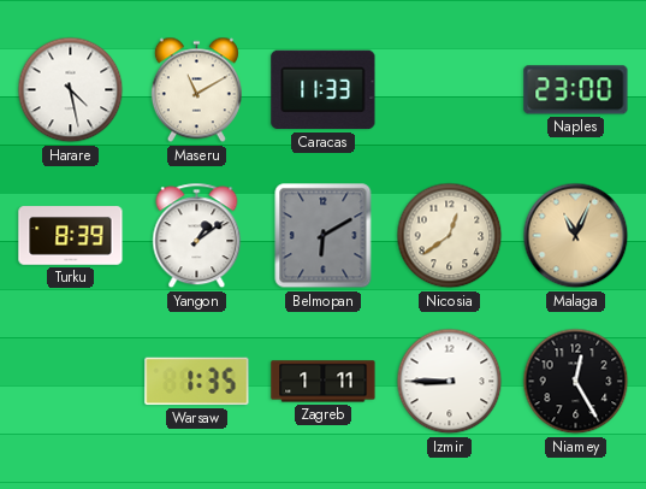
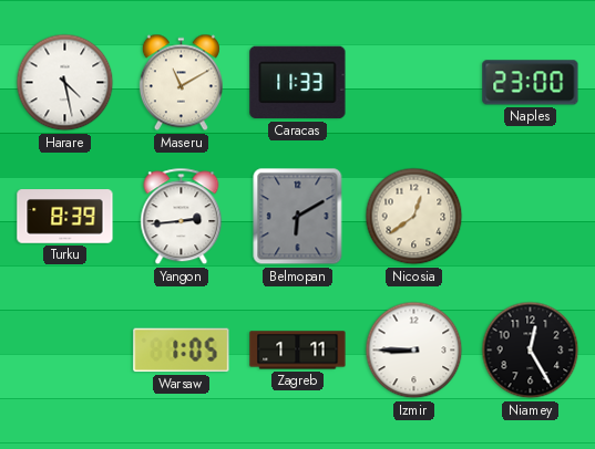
Yangon: 1:09 -> 2:44
Malaga: 11:04 -> none
Warsaw: 1:35 -> 1:05
